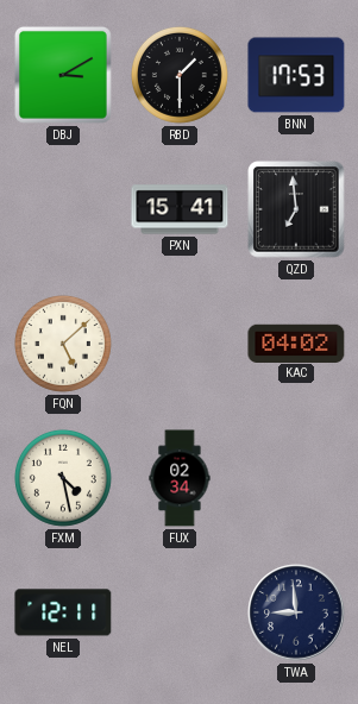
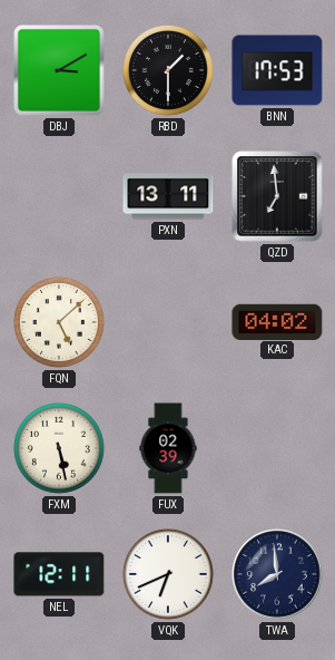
PXN: 15:41 -> 13:11
FXM: 4:28 -> 5:28
FUX: 02:34 -> 02:39
VQK: none -> 6:41
TWA: 8:59 -> 7:59
